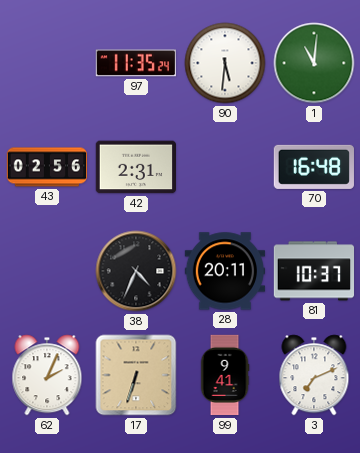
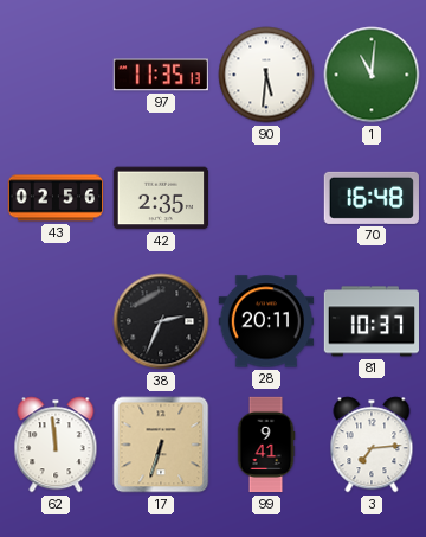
97: 11:35:24 -> 11:35:13
42: 2:31 -> 2:35
38: 4:34 -> 2:34
62: 2:04 -> 11:59
3: 7:11 -> 7:14
